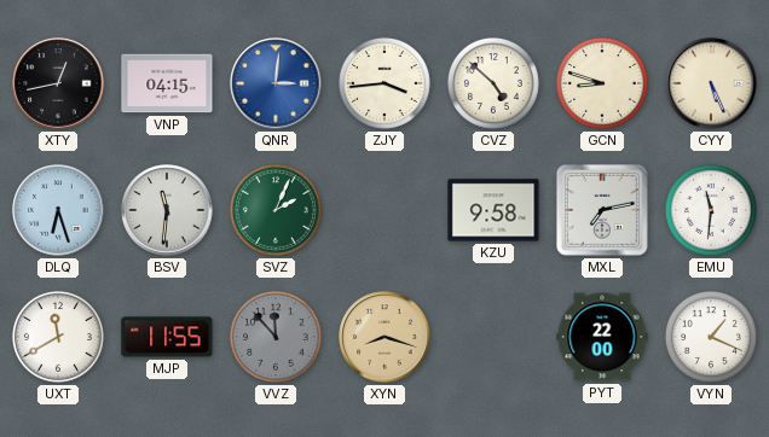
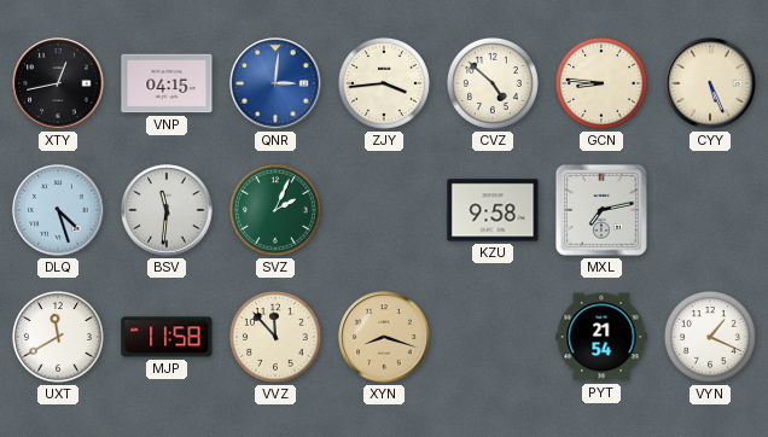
GCN: 8:48 -> 8:46
DLQ: 6:27 -> 4:27
EMU: 11:31 -> none
MJP: 11:55 -> 11:58
VVZ dial: grey -> cream
PYT: 22:00 -> 21:54
